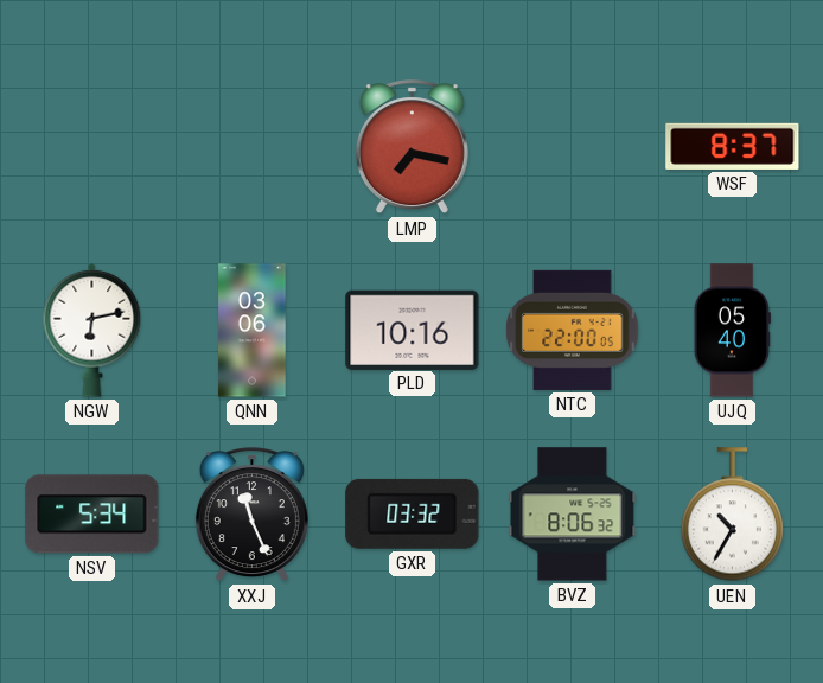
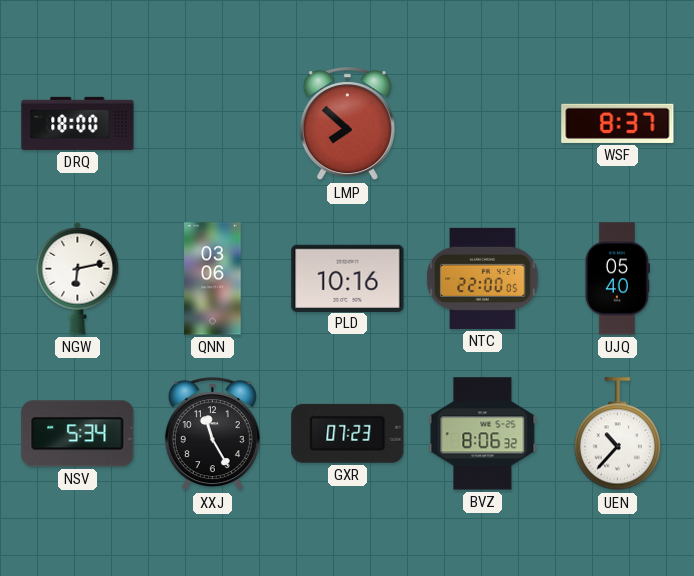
DRQ: none -> 18:00
LMP: 7:17 -> 7:52
XXJ: 11:26 -> 11:25
GXR: 03:32 -> 07:23
UEN: 10:35 -> 10:37
